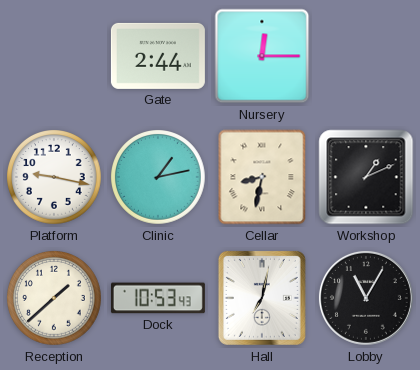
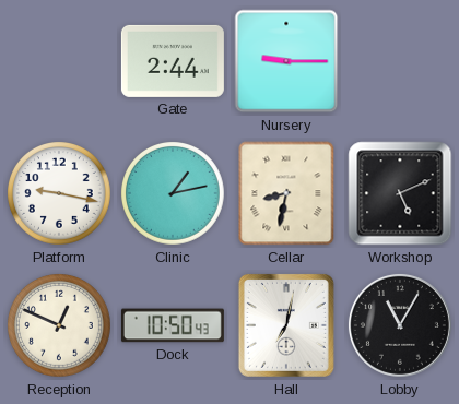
Nursery: 12:15 -> 9:15
Workshop: 1:11 -> 5:11
Reception: 1:38 -> 12:49
Dock: 10:53 -> 10:50
